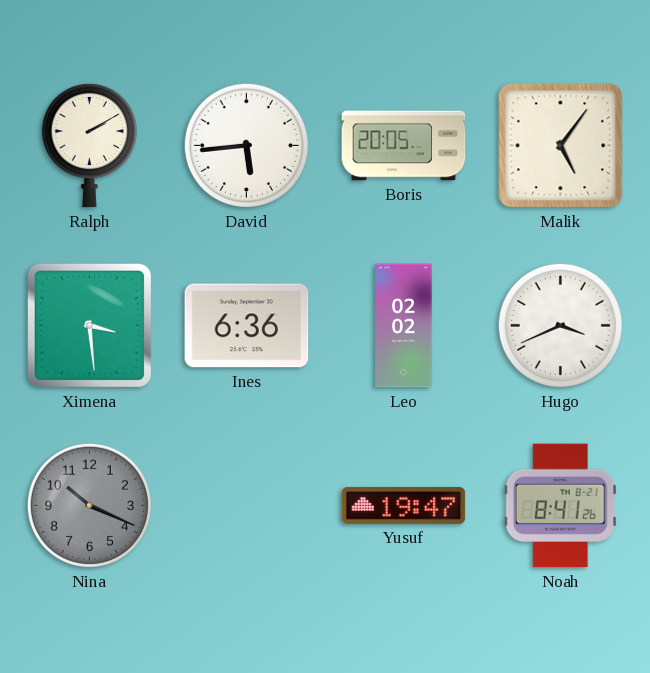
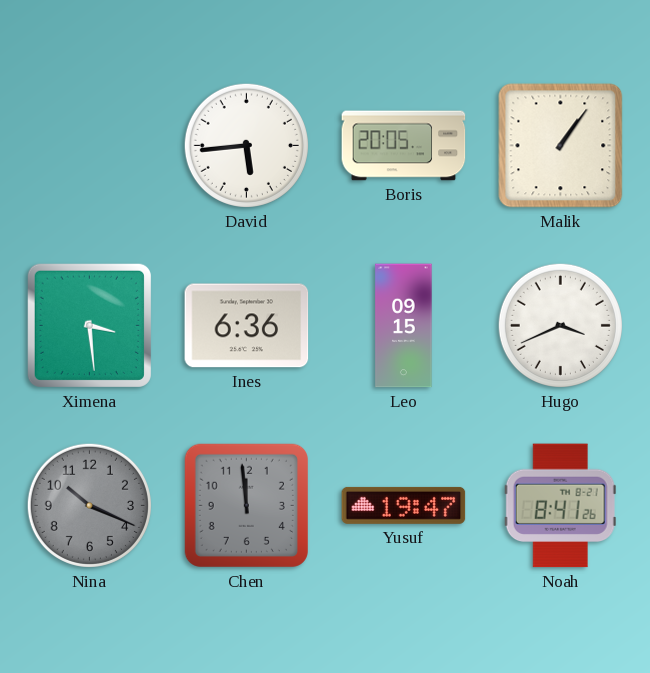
Ralph: 2:10 -> none
Malik: 5:06 -> 1:06
Leo: 02:02 -> 09:15
Chen: none -> 11:59
